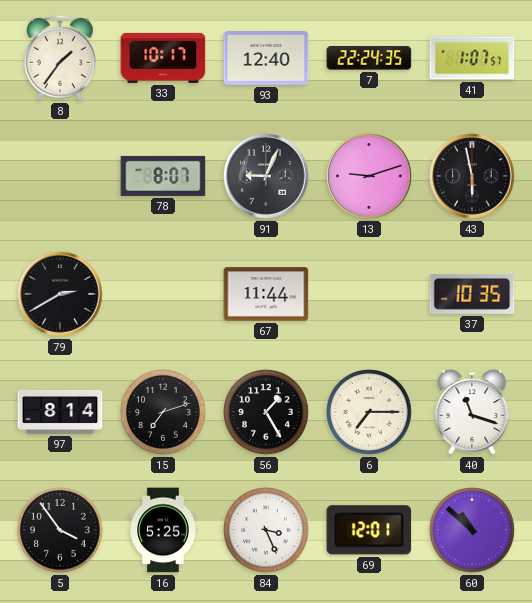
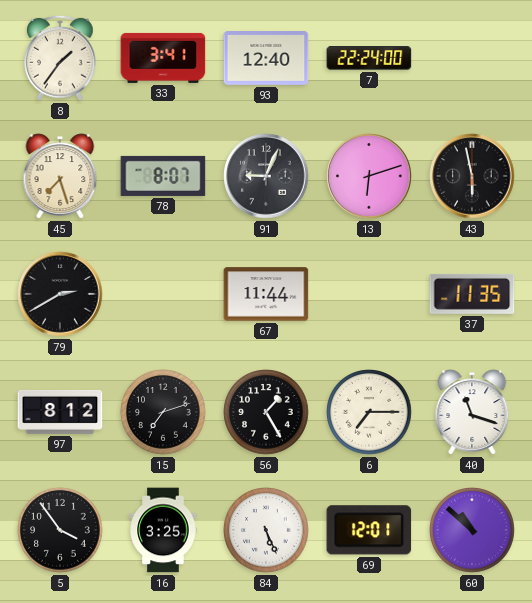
33: 10:17 -> 3:41
7: 22:24:35 -> 22:24:00
41: 1:07 -> none
45: none -> 7:27
13: 9:12 -> 6:12
37: 10:35 -> 11:35
97: 8:14 -> 8:12
16: 5:25 -> 3:25
84: 3:26 -> 5:26
